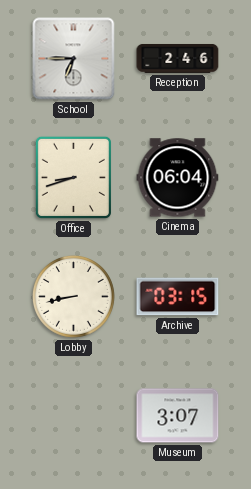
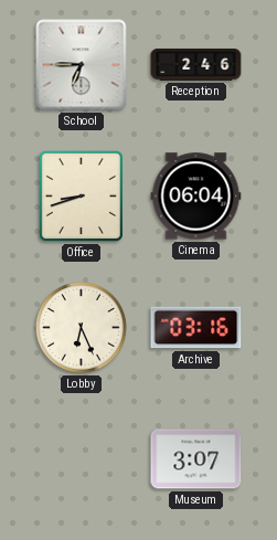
Lobby: 8:43 -> 6:26
Archive: 03:15 -> 03:16
